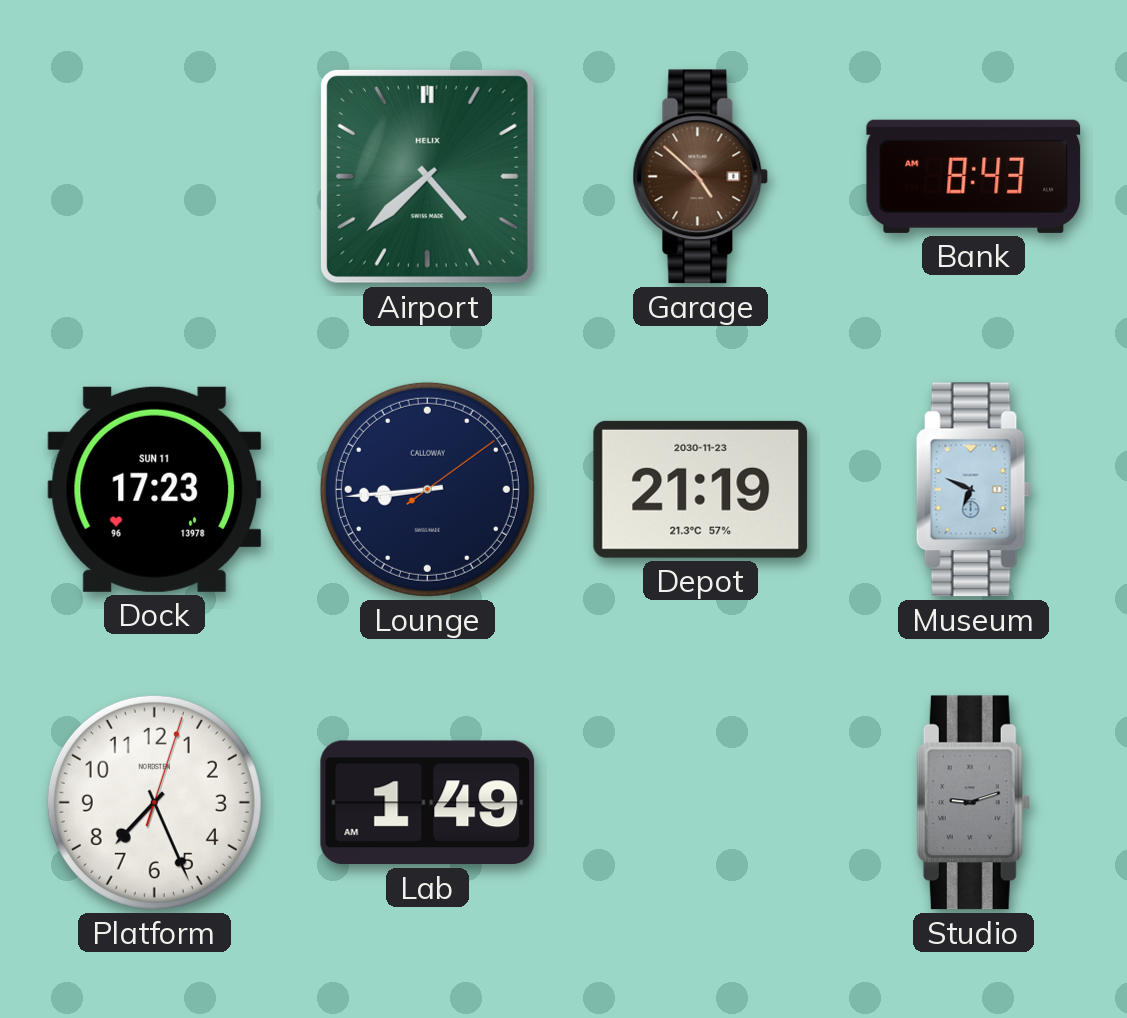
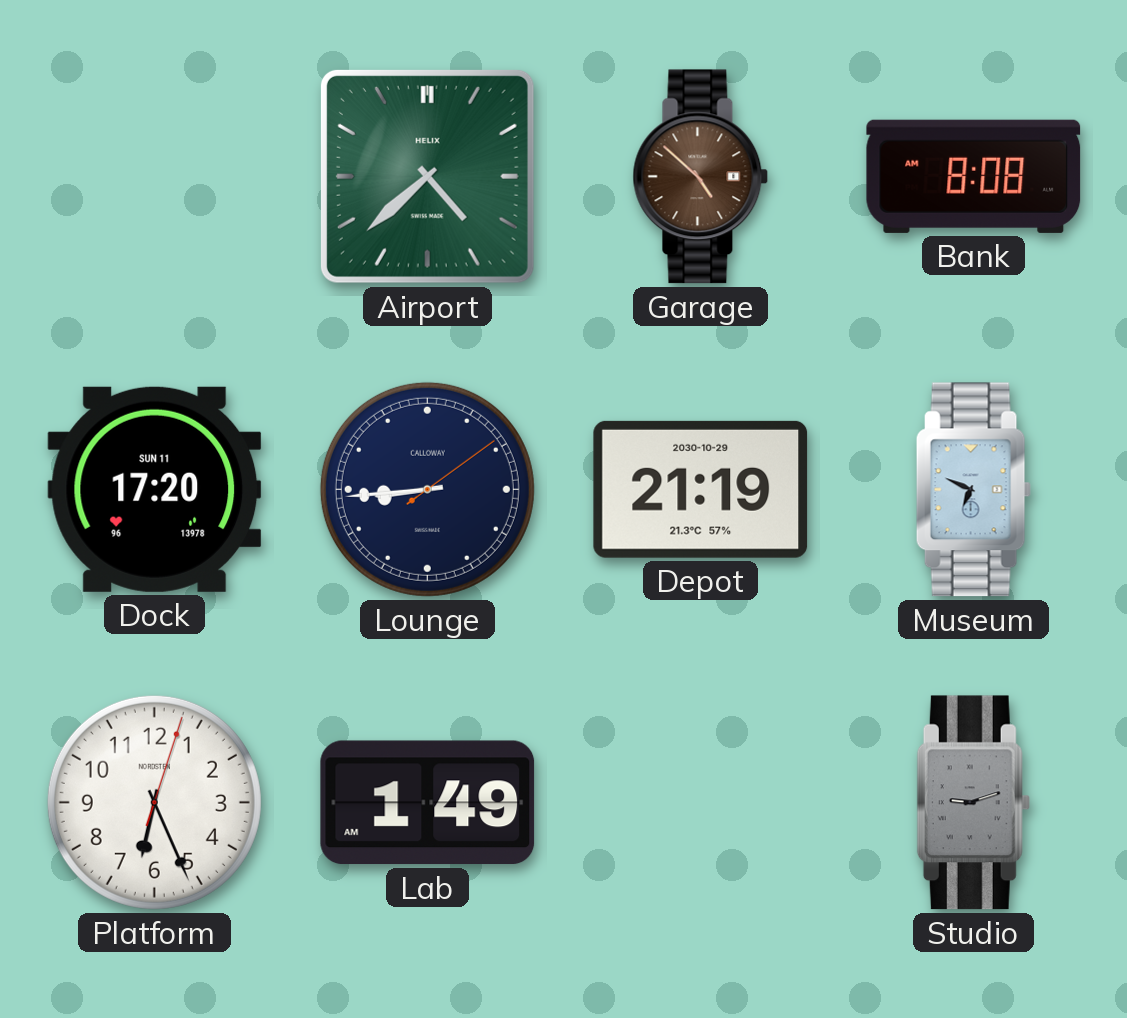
Bank: 8:43 -> 8:08
Dock: 17:23 -> 17:20
Depot date: 2030-11-23 -> 2030-10-29
Platform: 7:26 -> 6:26
